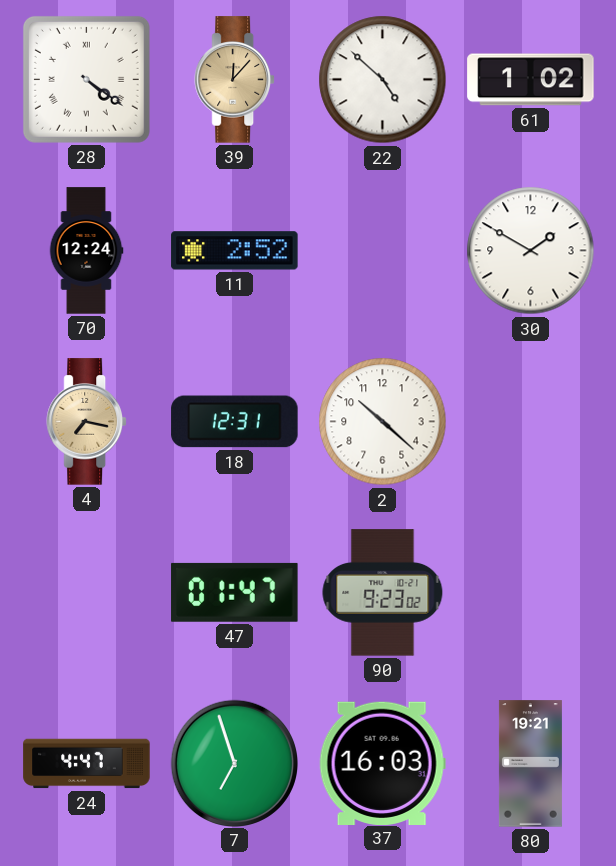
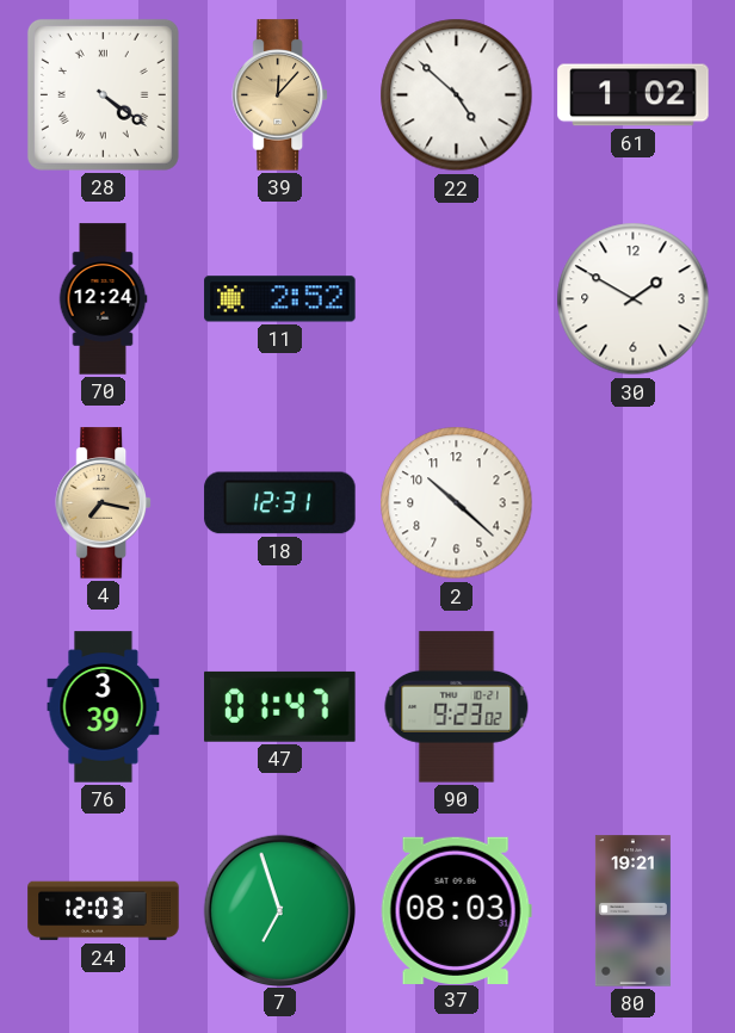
76: none -> 3:39
24: 4:47 -> 12:03
37: 16:03 -> 08:03
